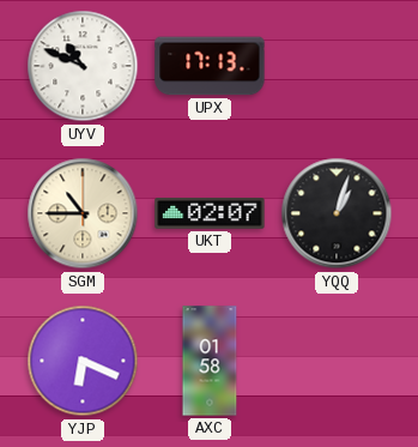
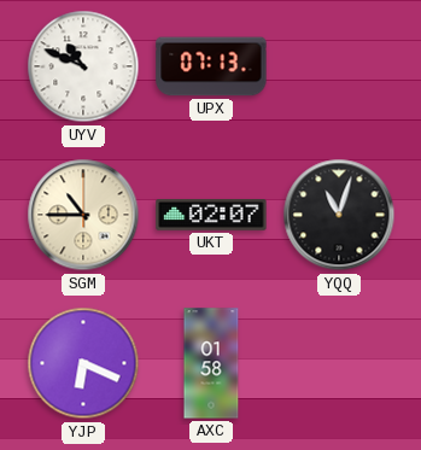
UPX: 17:13 -> 07:13
YQQ: 1:03 -> 11:03
